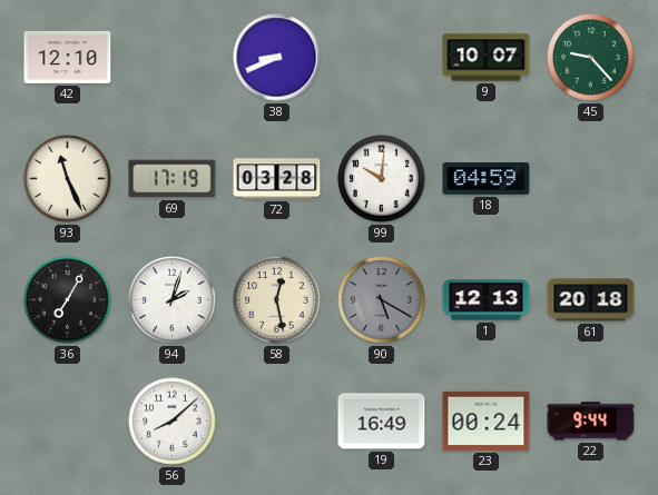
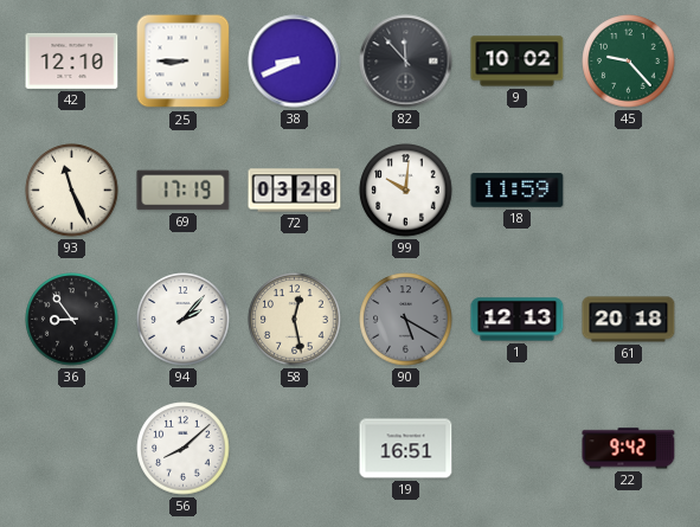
25: none -> 8:45
82: none -> 11:53
9: 10:07 -> 10:02
18: 04:59 -> 11:59
36: 7:05 -> 8:54
94: 2:03 -> 2:07
19: 16:49 -> 16:51
23: 00:24 -> none
22: 9:44 -> 9:42
